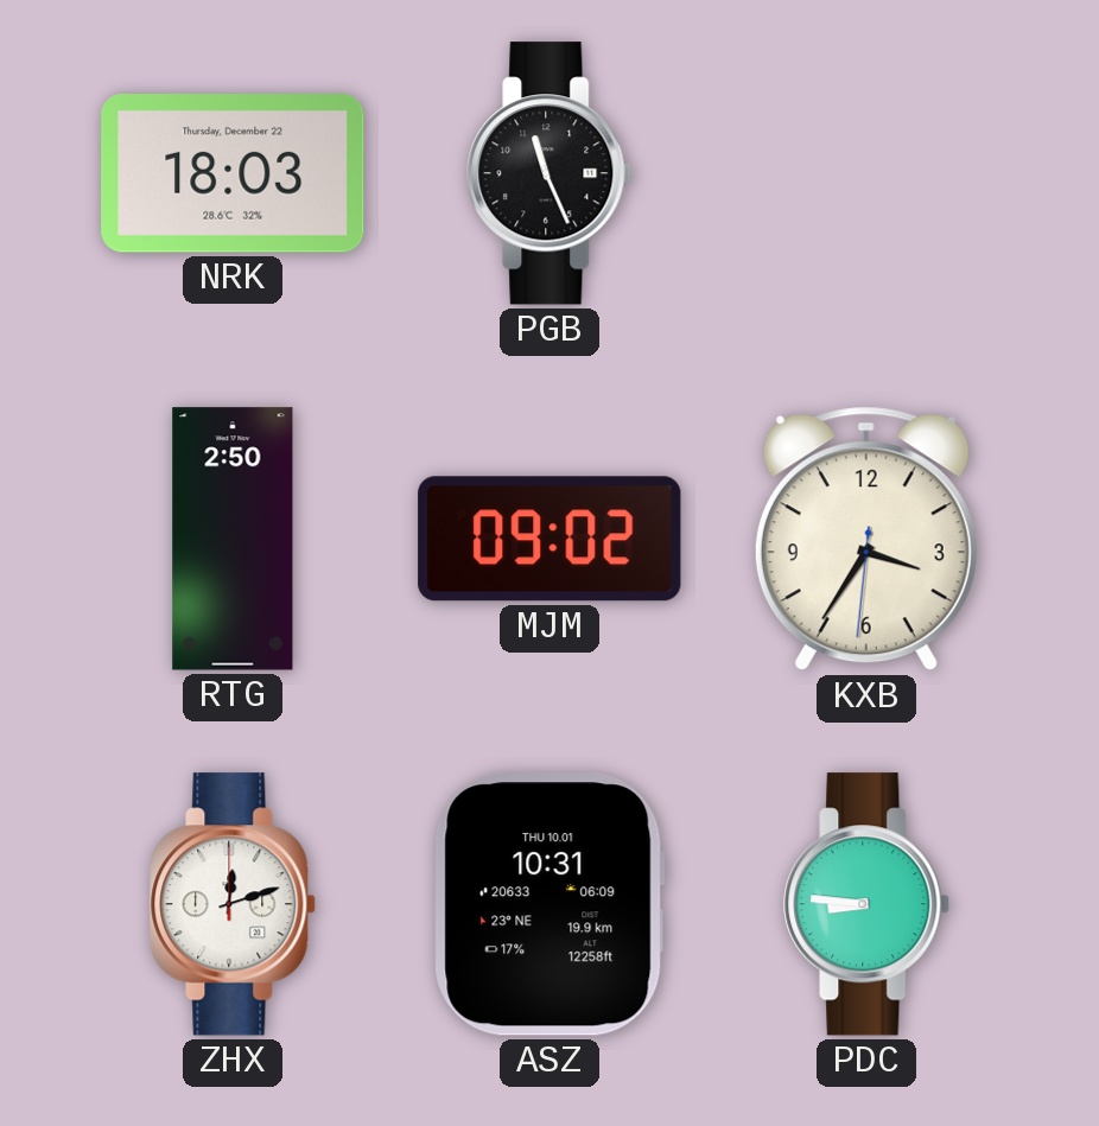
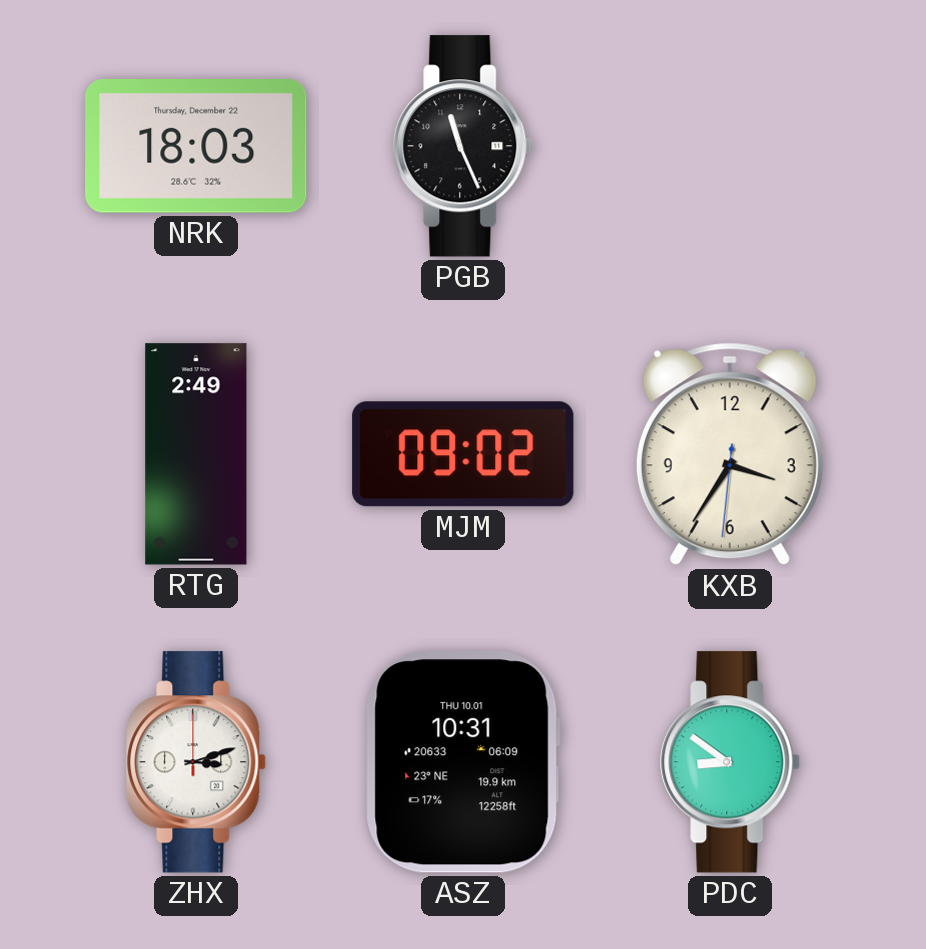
RTG: 2:50 -> 2:49
ZHX: 12:12 -> 3:12
PDC: 8:46 -> 8:51
